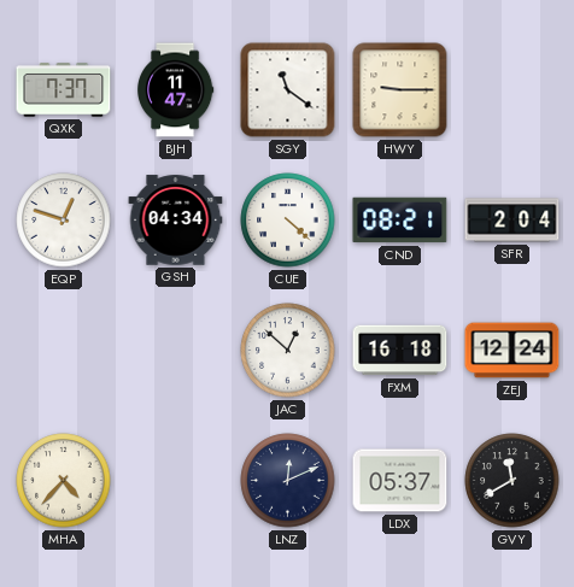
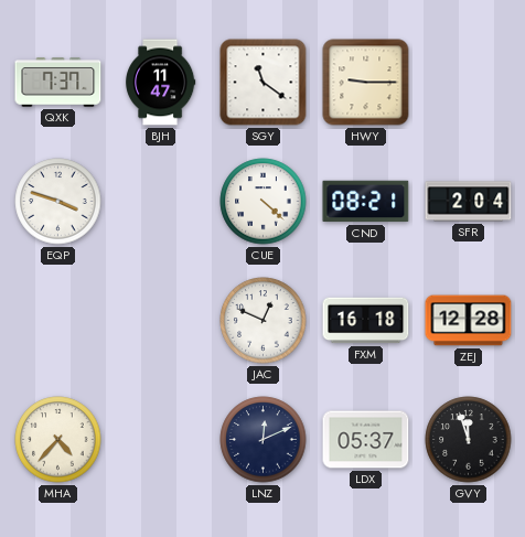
EQP: 12:48 -> 3:48
GSH: 04:34 -> none
JAC: 12:52 -> 12:49
ZEJ: 12:24 -> 12:28
GVY: 11:40 -> 11:57
